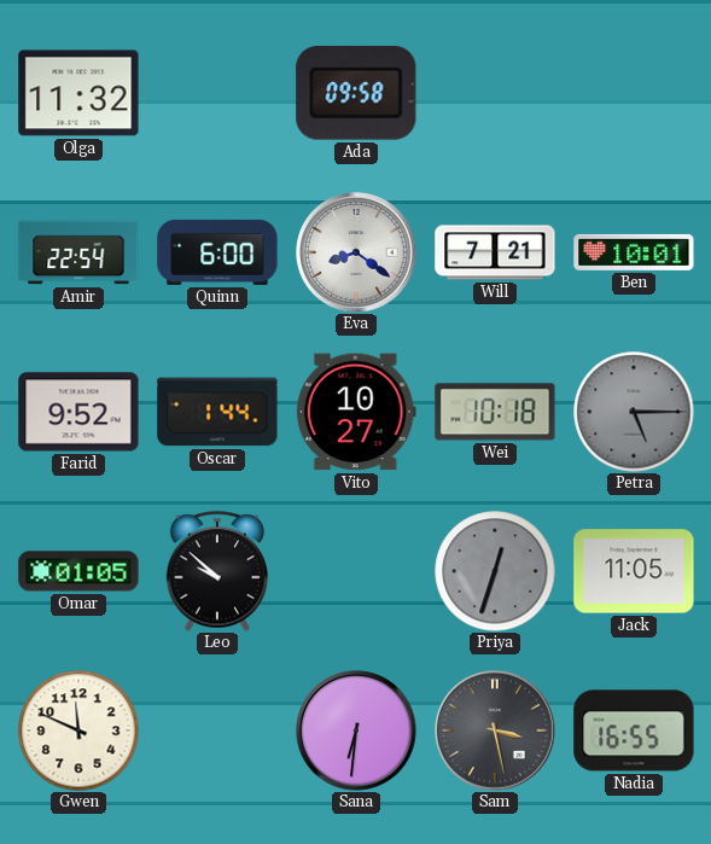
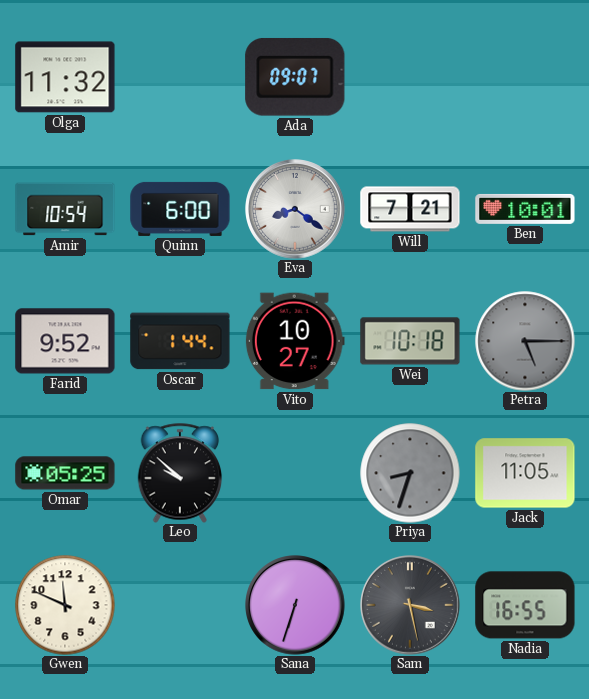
Ada: 09:58 -> 09:07
Amir: 22:54 -> 10:54
Omar: 01:05 -> 05:25
Priya: 12:33 -> 8:33
Sana: 6:31 -> 6:33
